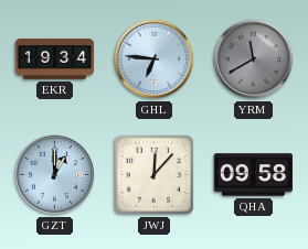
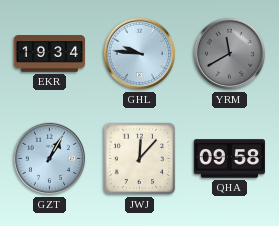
GHL: 6:46 -> 9:46
GZT: 1:00 -> 1:05
